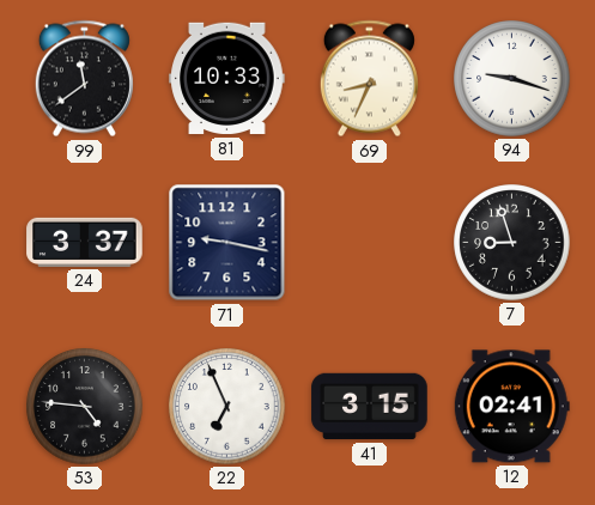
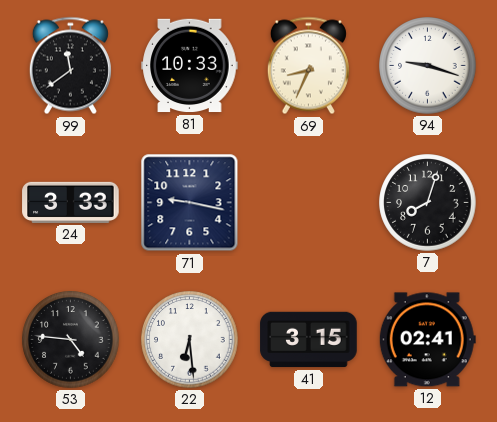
24: 3:37 -> 3:33
7: 8:57 -> 8:03
22: 6:56 -> 6:29
